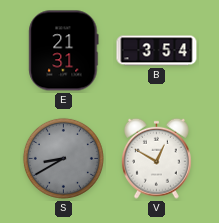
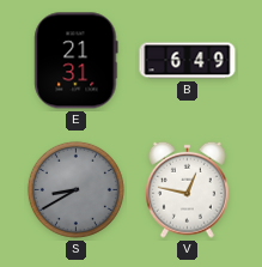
B: 3:54 -> 6:49
V: 12:50 -> 12:47
